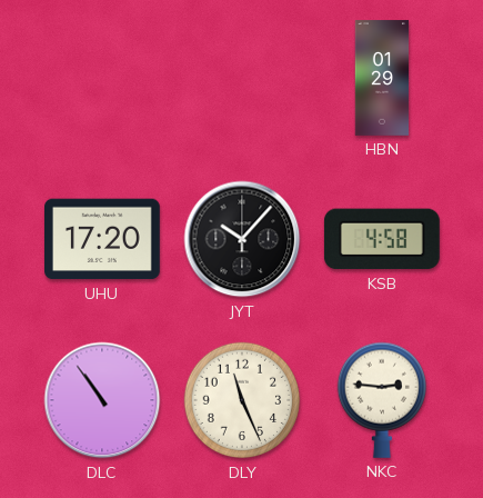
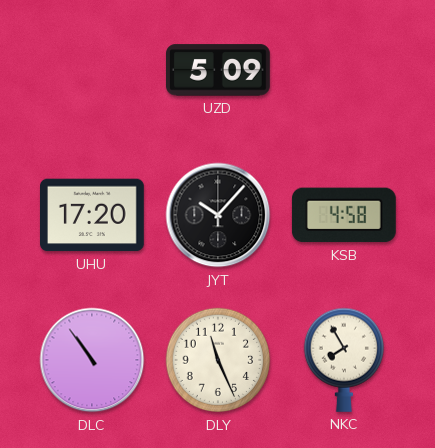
UZD: none -> 5:09
HBN: 01:29 -> none
NKC: 2:46 -> 7:55
